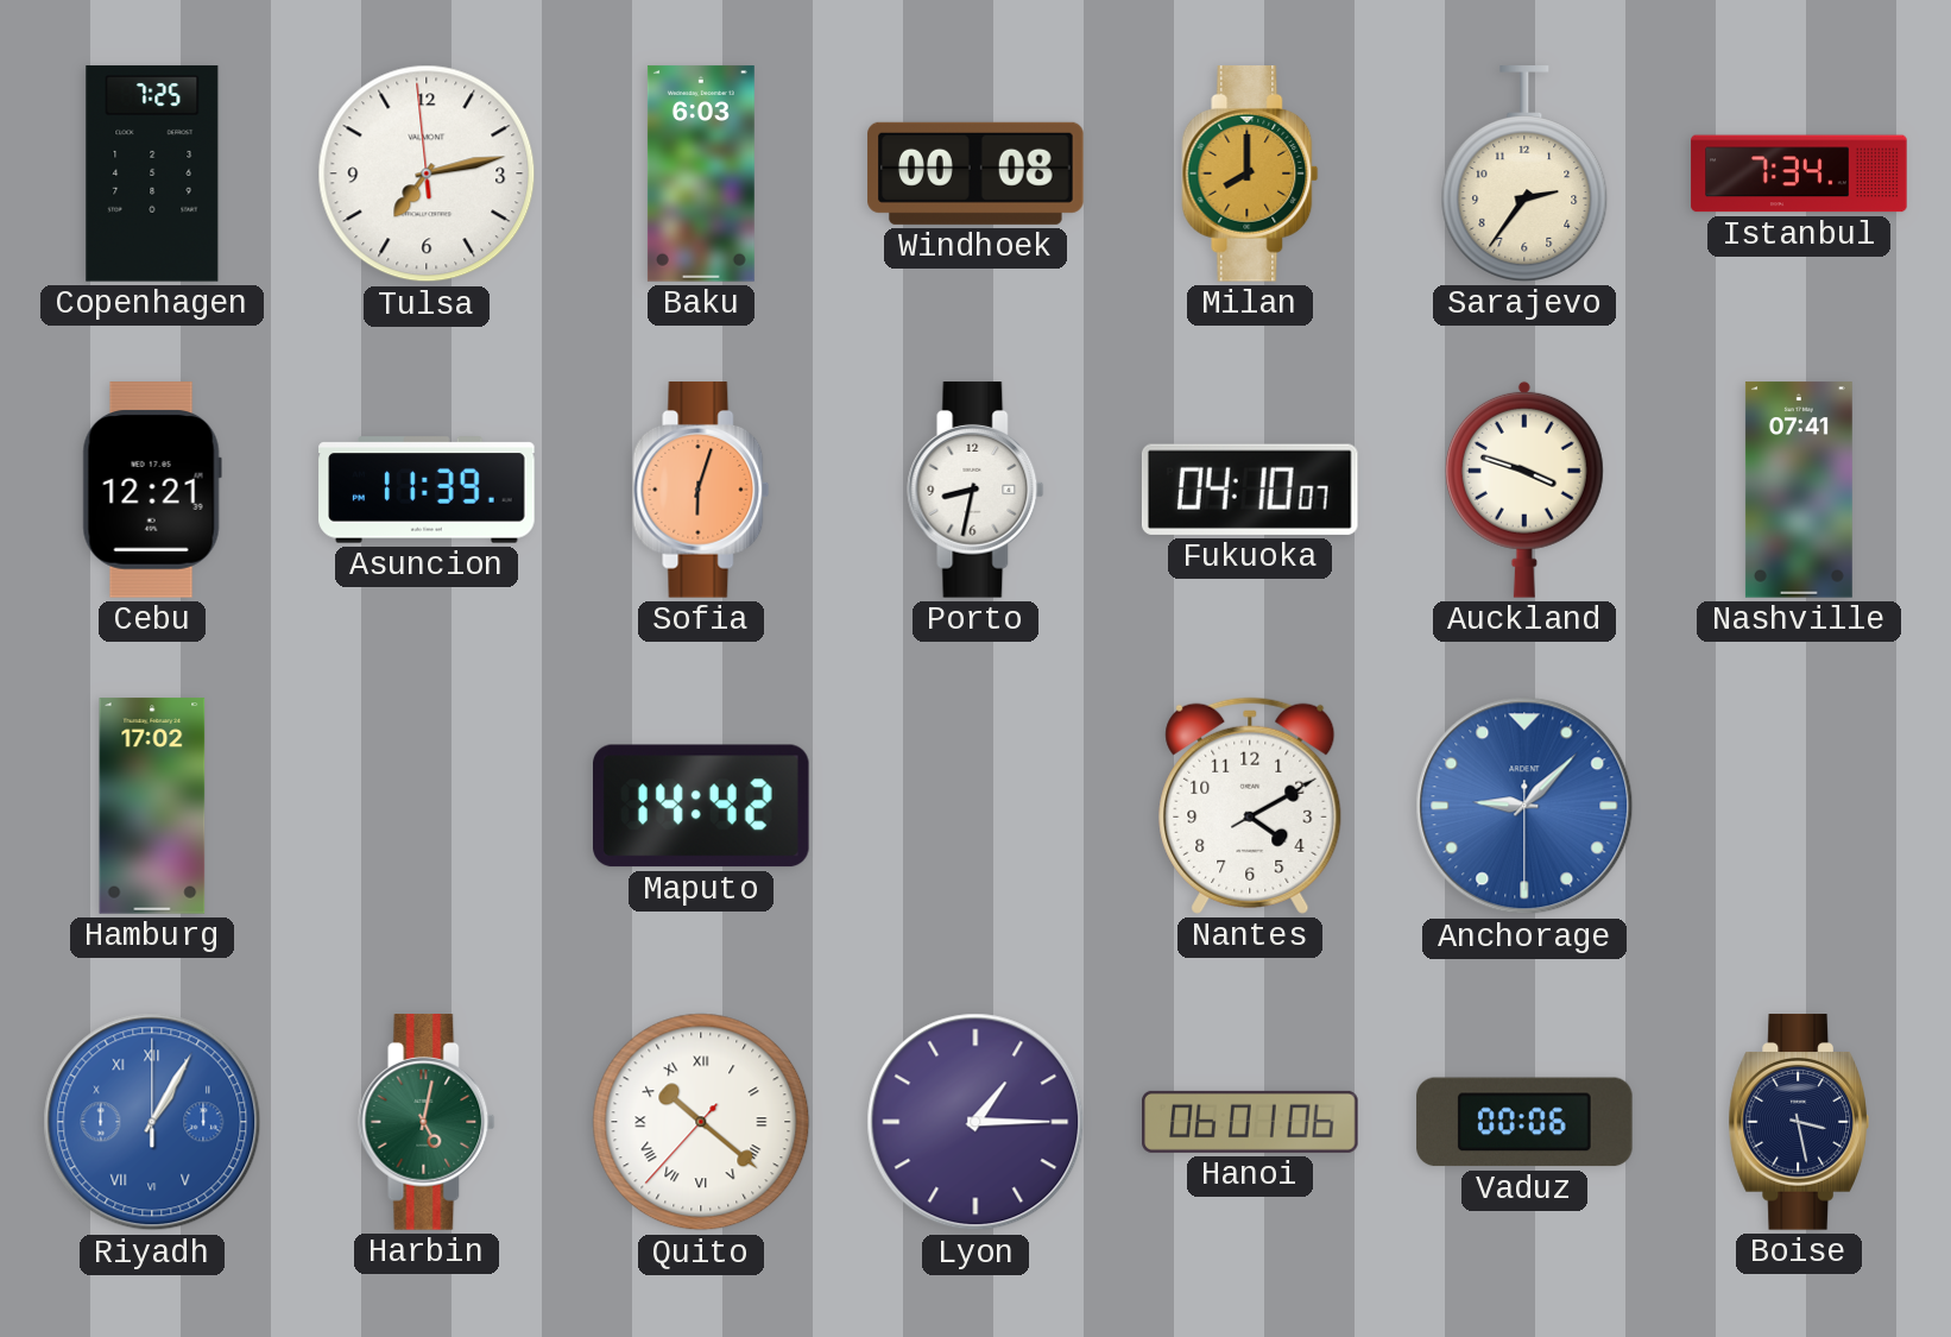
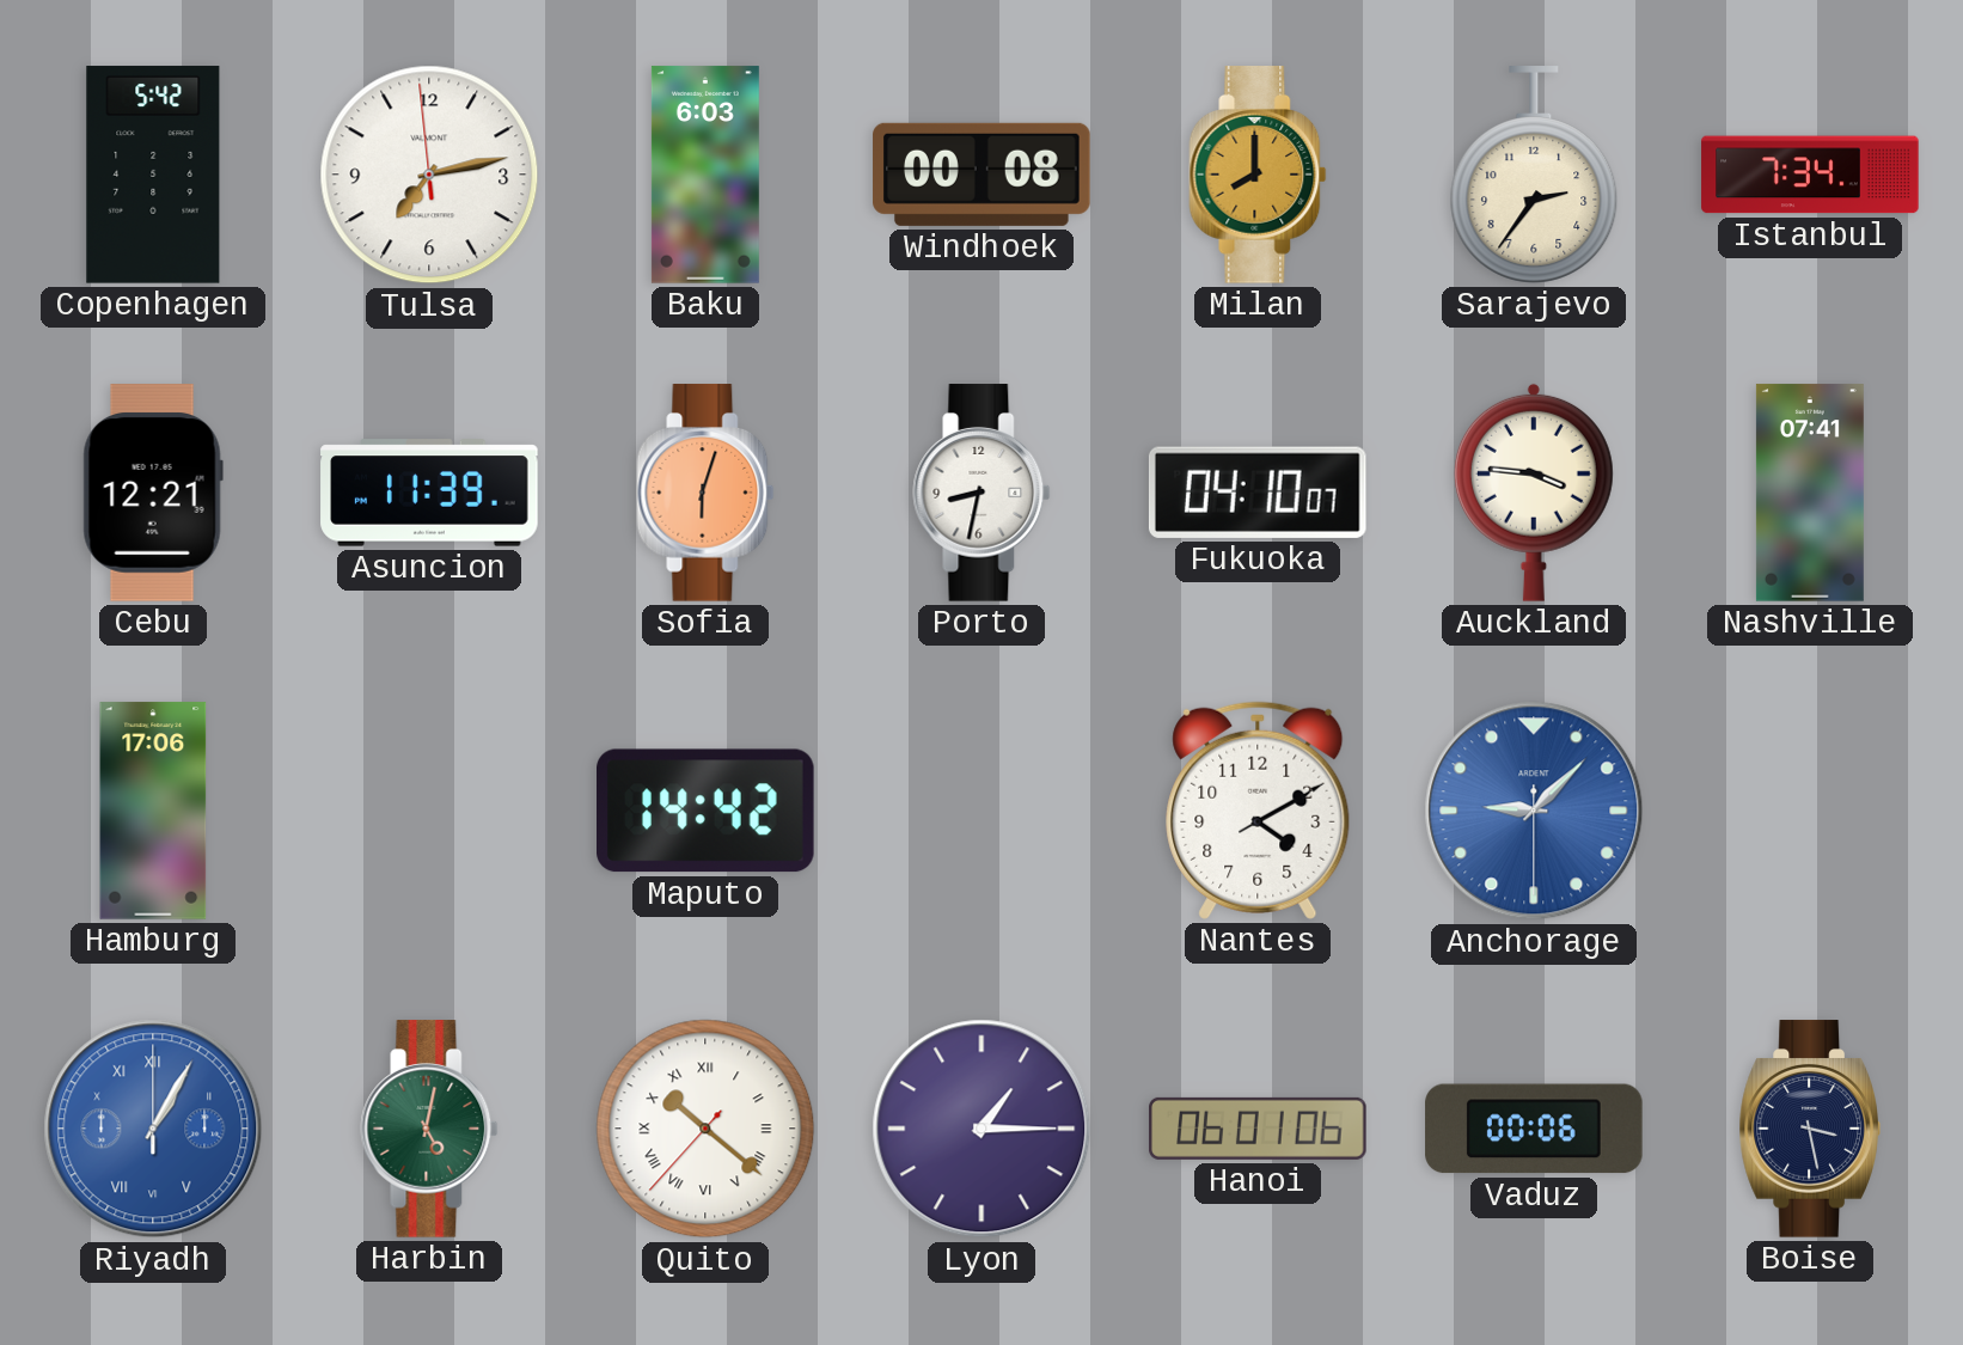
Copenhagen: 7:25 -> 5:42
Auckland: 3:48 -> 3:46
Hamburg: 17:02 -> 17:06
